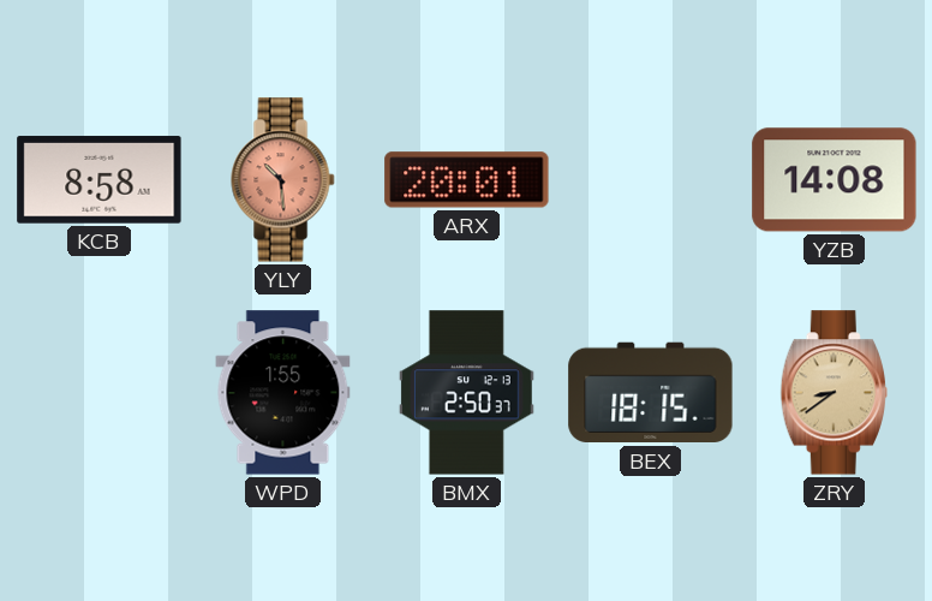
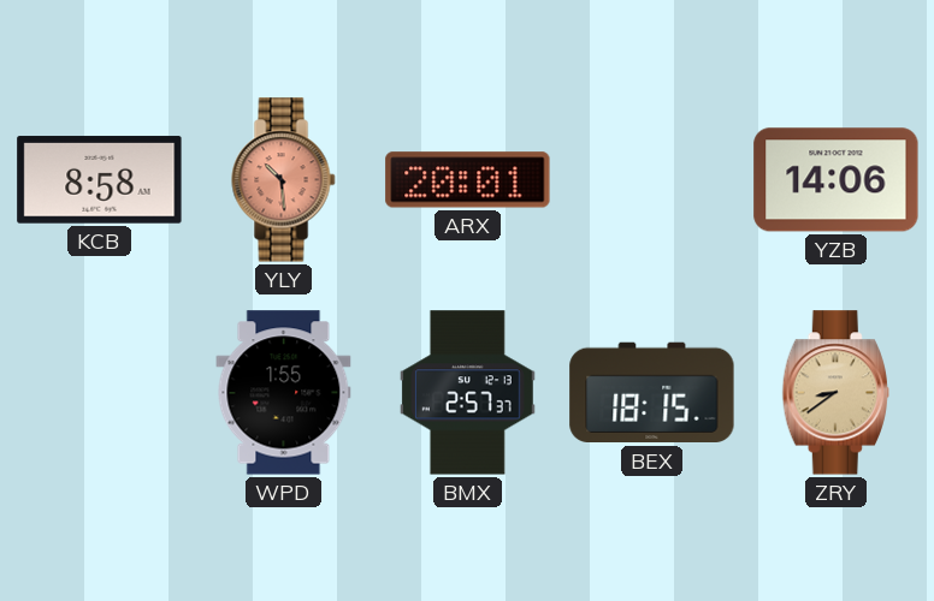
YZB: 14:08 -> 14:06
BMX: 2:50 -> 2:57
